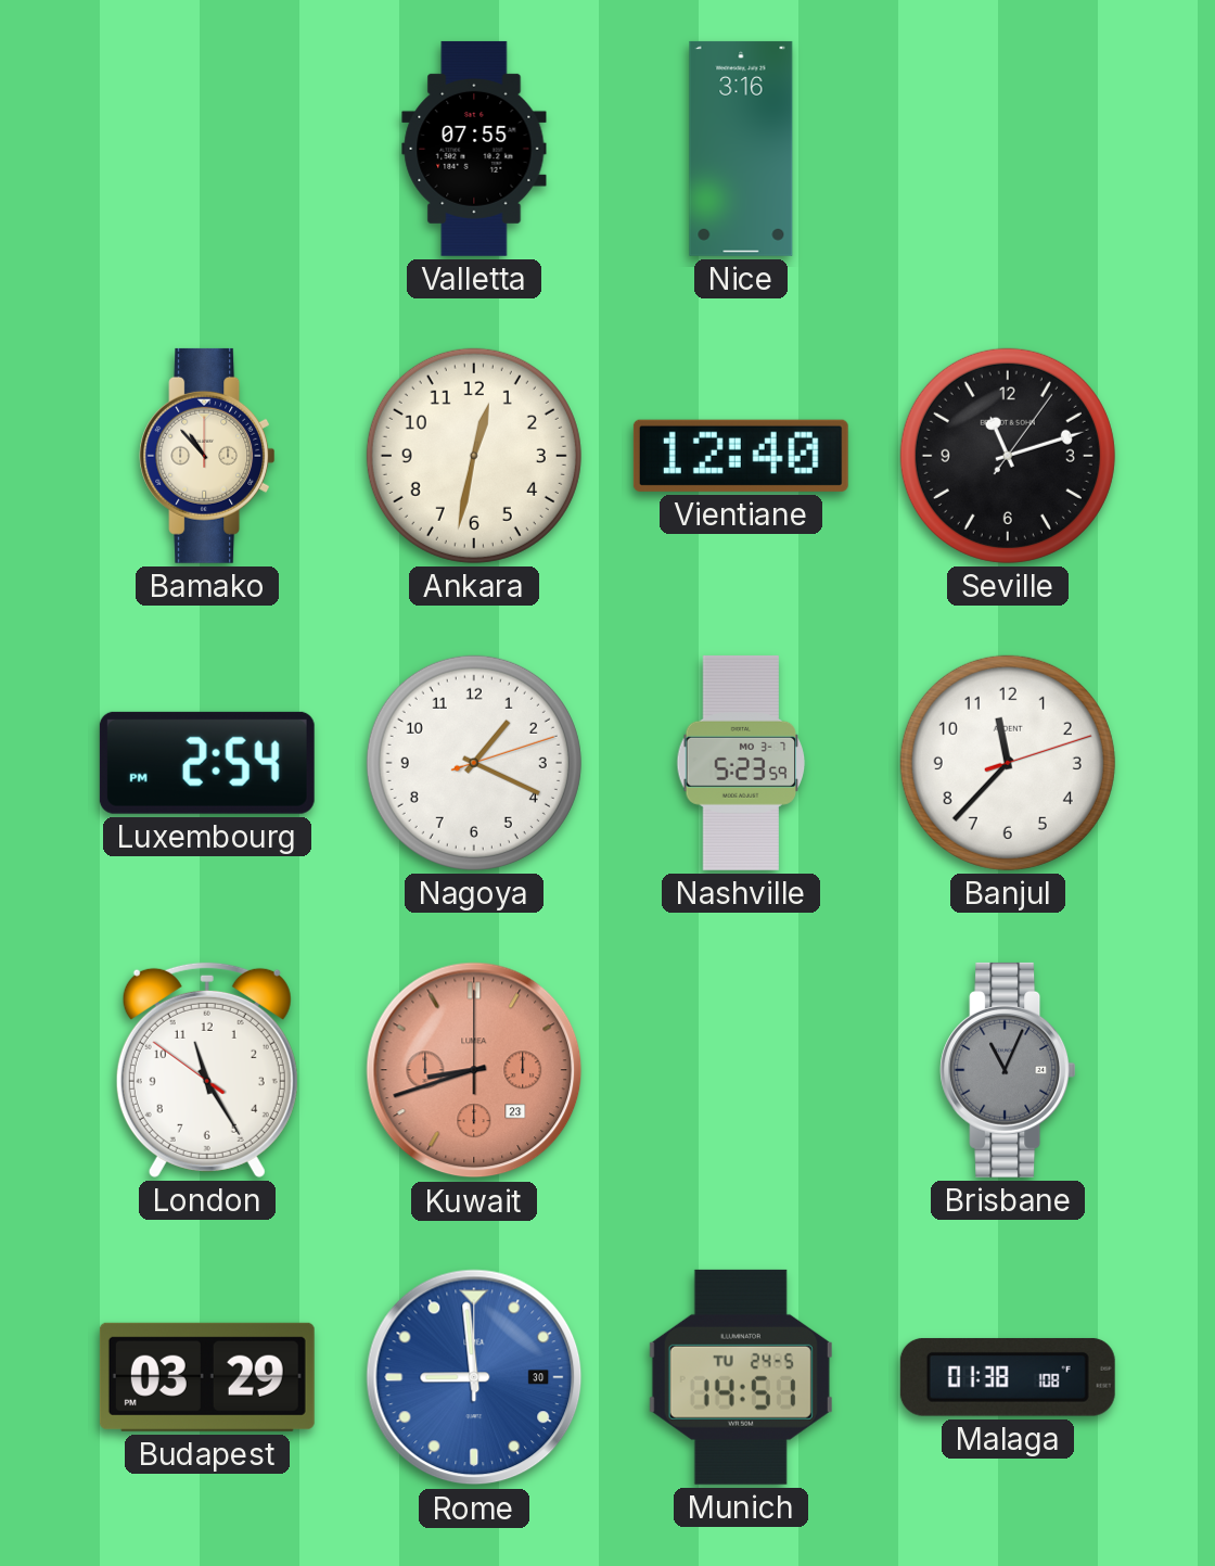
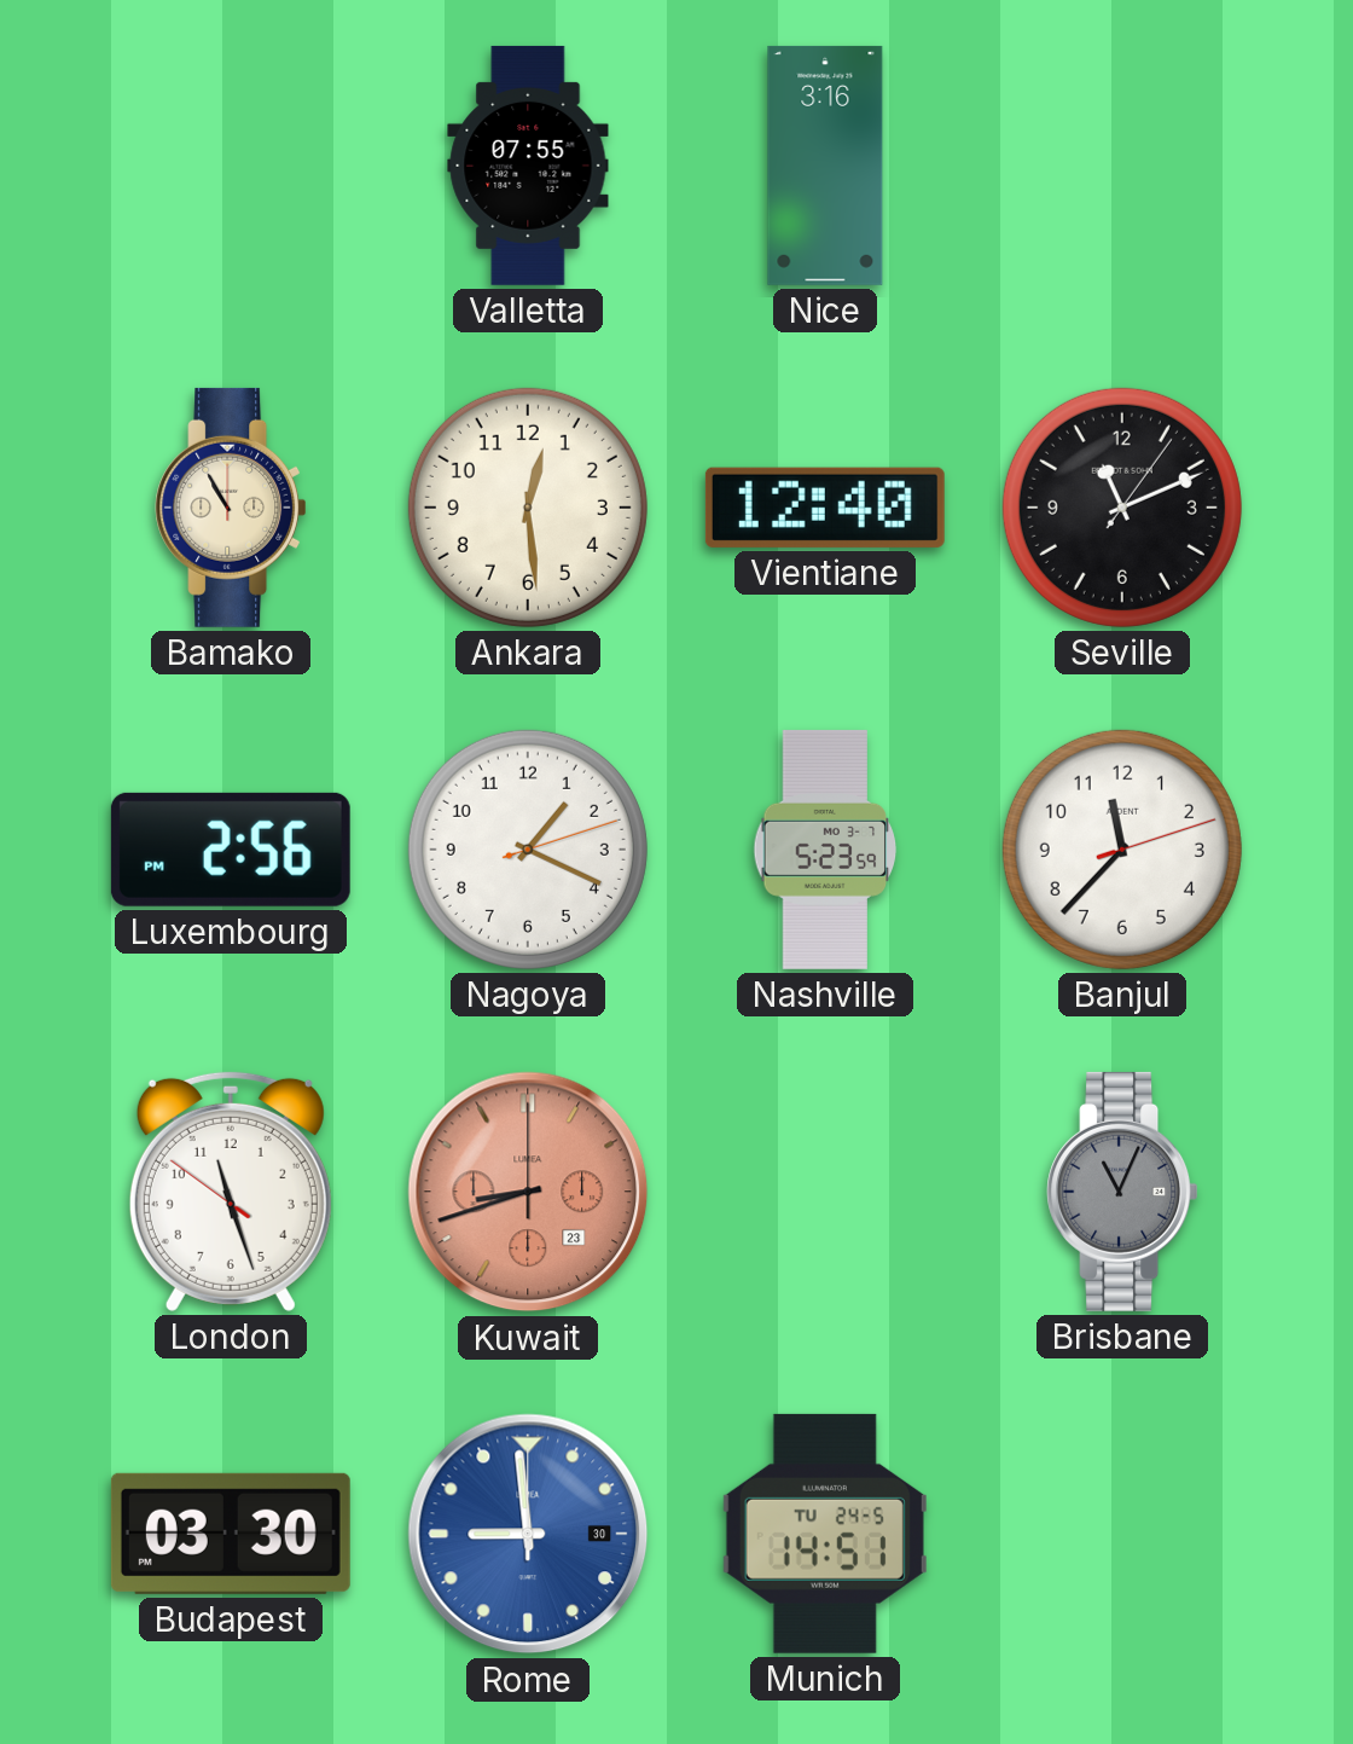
Bamako: 10:53 -> 10:55
Ankara: 12:32 -> 12:29
Seville: 11:12 -> 11:11
Luxembourg: 2:54 -> 2:56
London: 11:24 -> 11:26
Budapest: 03:29 -> 03:30
Malaga: 01:38 -> none
